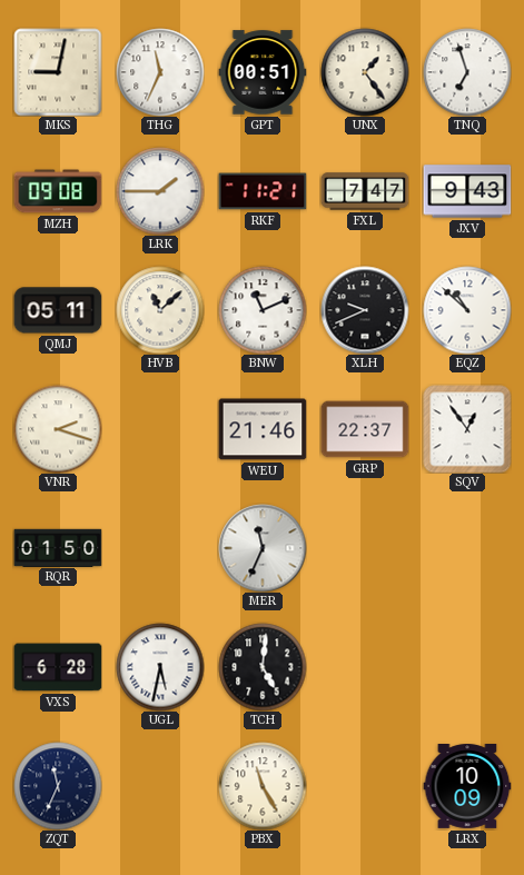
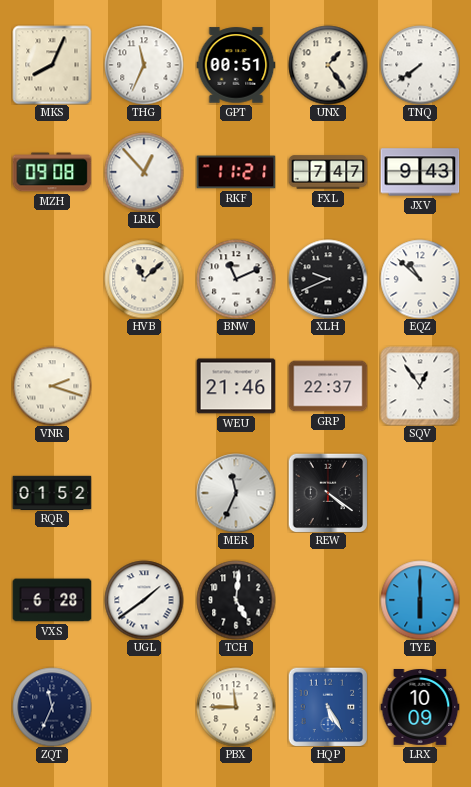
MKS: 9:02 -> 8:04
TNQ: 6:57 -> 7:39
LRK: 1:45 -> 12:53
QMJ: 05:11 -> none
RQR: 01:50 -> 01:52
REW: none -> 4:21
UGL: 5:32 -> 1:39
TYE: none -> 6:00
PBX: 11:25 -> 11:45
HQP: none -> 5:25
